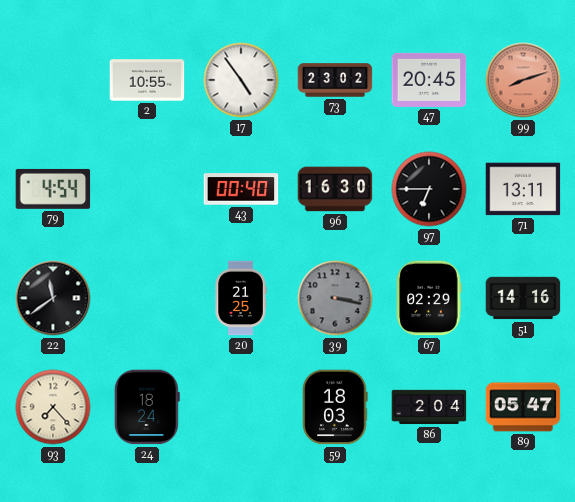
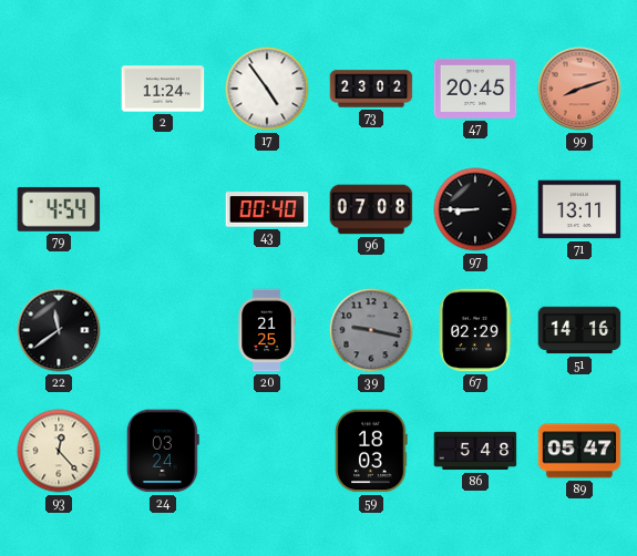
2: 10:55 -> 11:24
96: 16:30 -> 07:08
97: 6:45 -> 8:45
39: 3:17 -> 9:17
93: 7:23 -> 12:23
24: 18:24 -> 03:24
86: 2:04 -> 5:48
